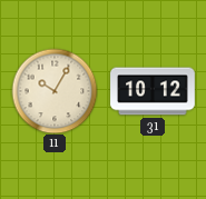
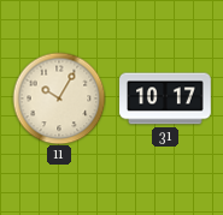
31: 10:12 -> 10:17
